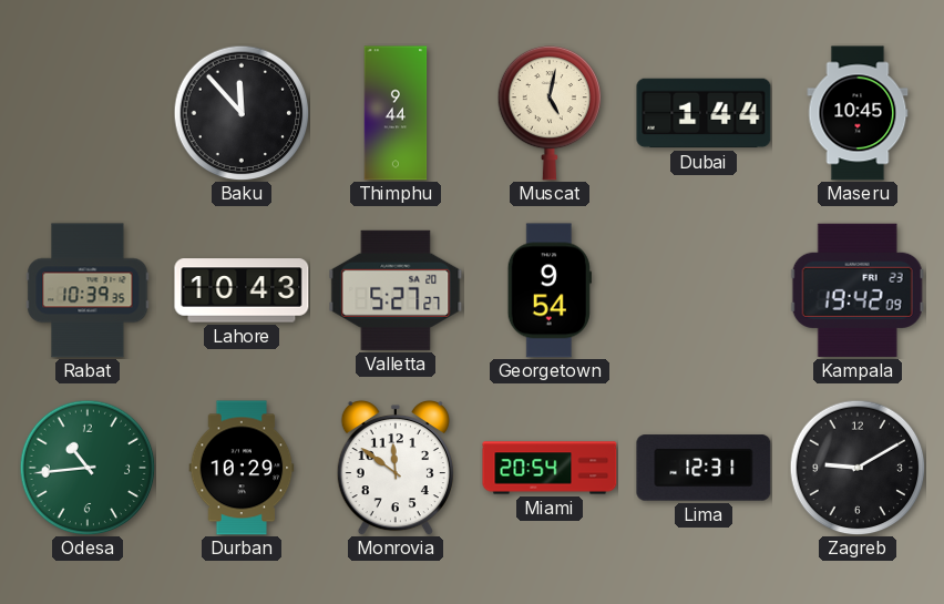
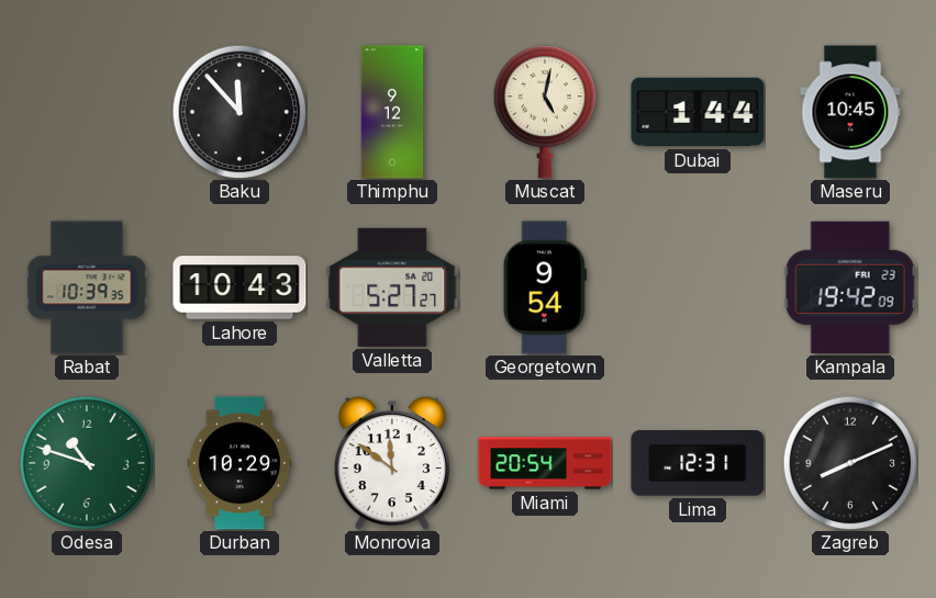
Thimphu: 9:44 -> 9:12
Odesa: 10:44 -> 10:48
Zagreb: 9:10 -> 8:11
